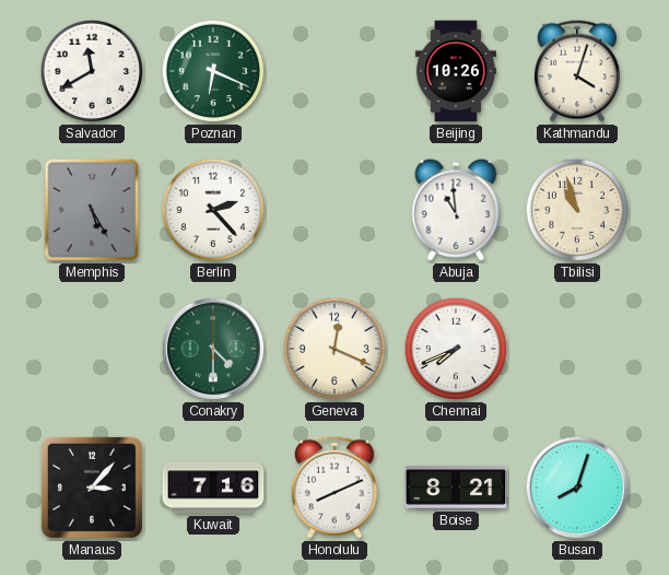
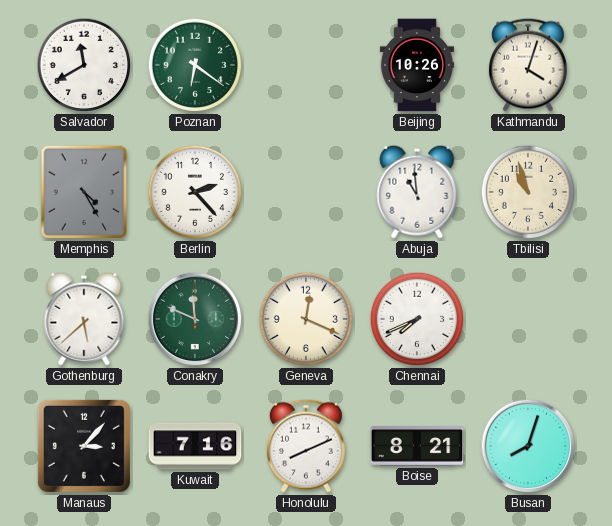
Poznan: 6:19 -> 6:21
Memphis: 5:25 -> 4:25
Gothenburg: none -> 5:38
Conakry: 4:30 -> 11:49
